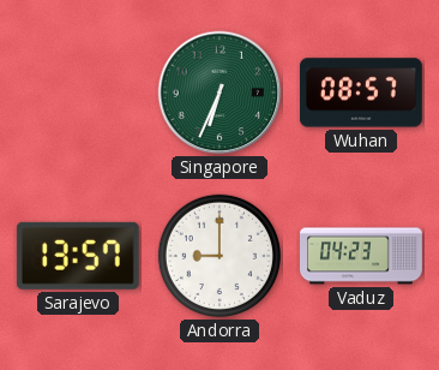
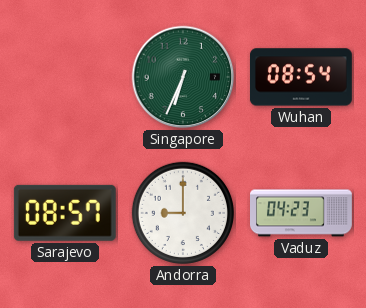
Wuhan: 08:57 -> 08:54
Sarajevo: 13:57 -> 08:57
